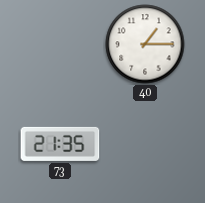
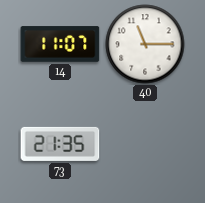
14: none -> 11:07
40: 1:15 -> 11:15
